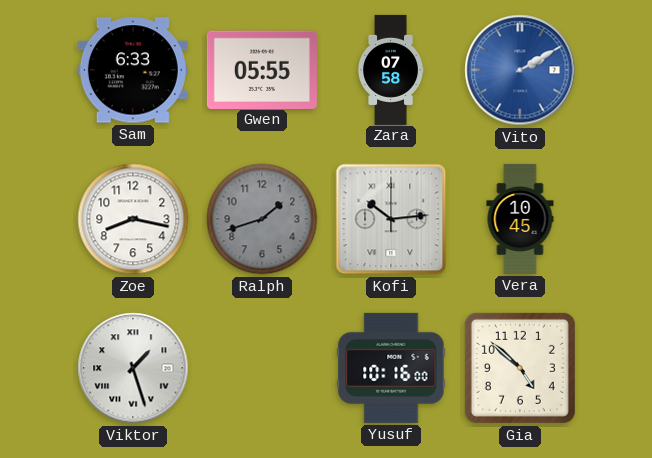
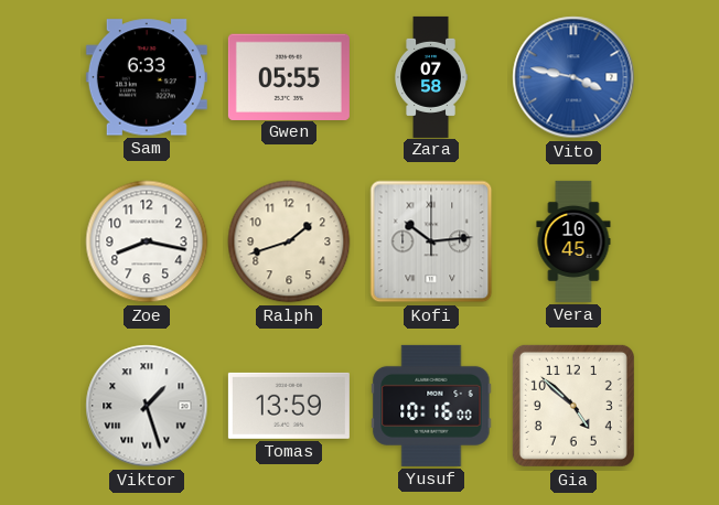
Vito: 2:10 -> 3:47
Ralph dial: grey -> cream
Tomas: none -> 13:59
